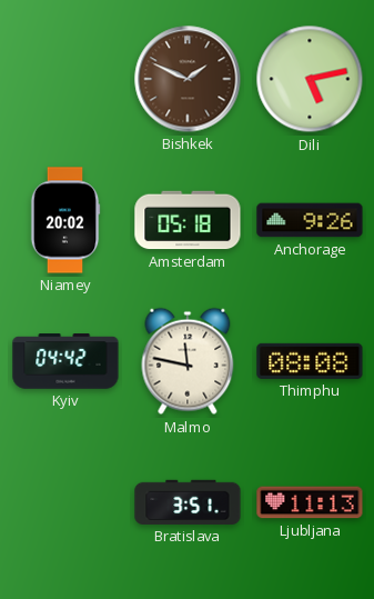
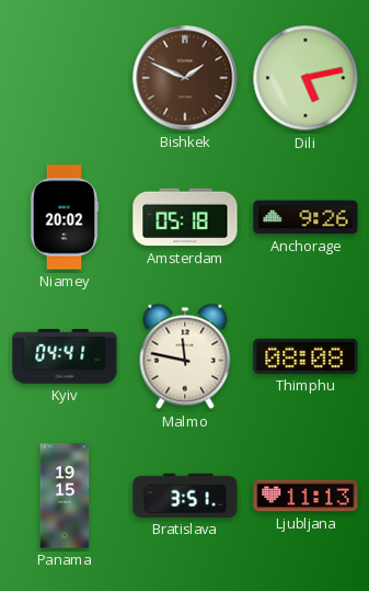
Kyiv: 04:42 -> 04:41
Panama: none -> 19:15
